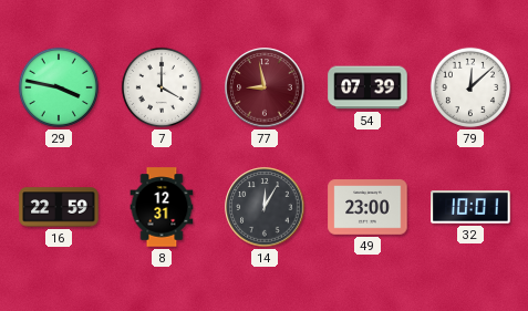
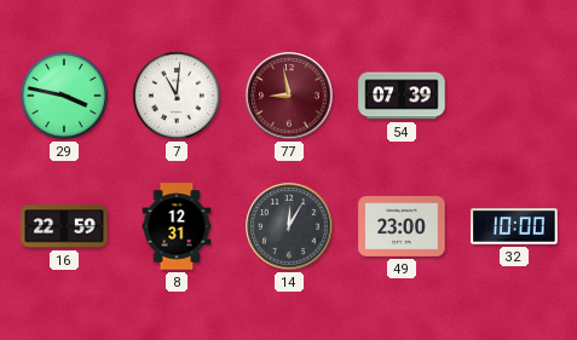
7: 4:00 -> 11:01
79: 12:08 -> none
32: 10:01 -> 10:00
